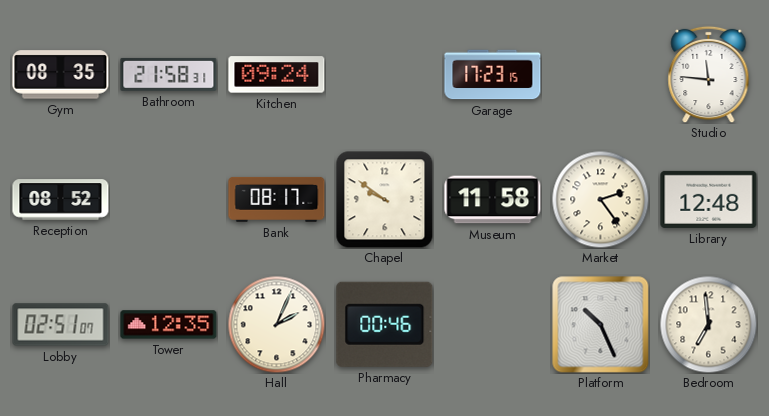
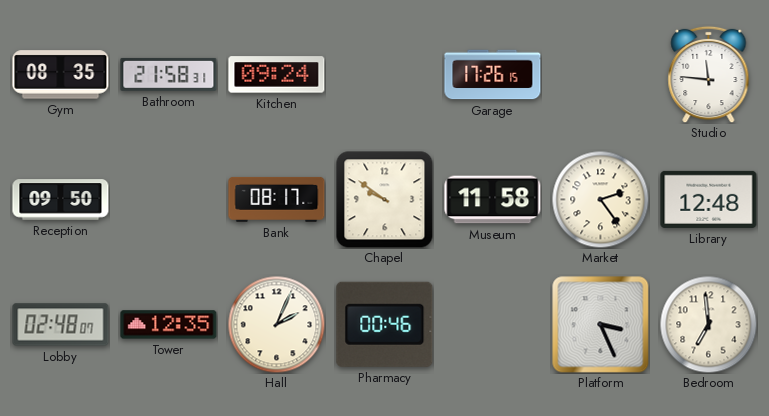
Garage: 17:23 -> 17:26
Reception: 08:52 -> 09:50
Lobby: 02:51 -> 02:48
Platform: 10:26 -> 3:26
